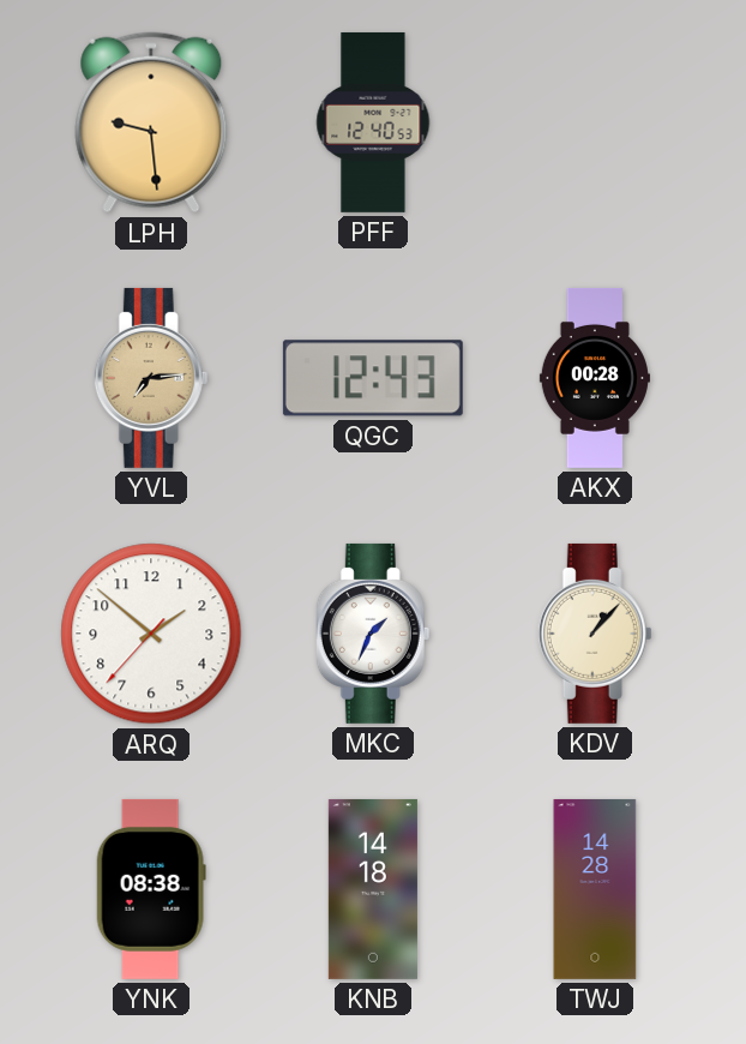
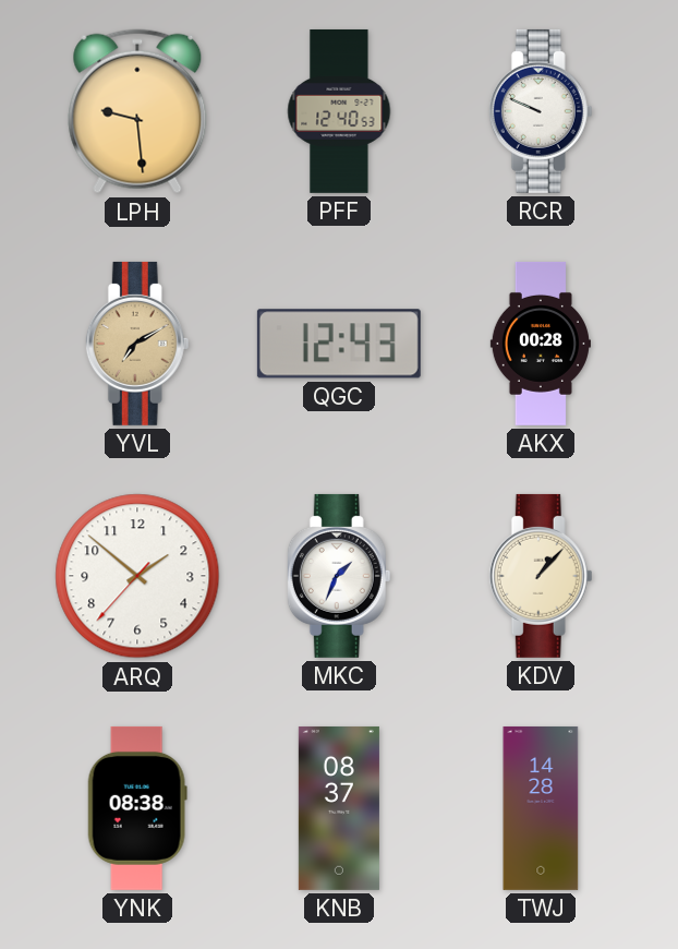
RCR: none -> 9:49
YVL: 7:14 -> 7:10
KNB: 14:18 -> 08:37
